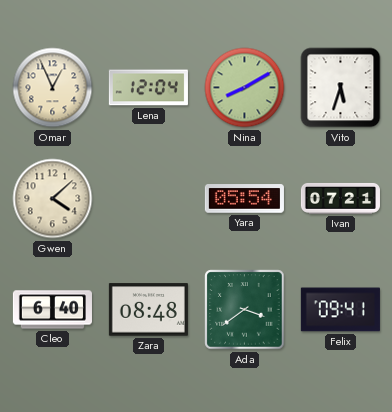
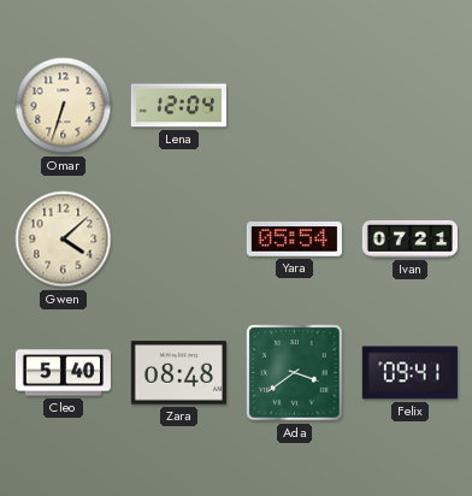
Omar: 12:56 -> 6:33
Nina: 8:10 -> none
Vito: 5:33 -> none
Cleo: 6:40 -> 5:40
